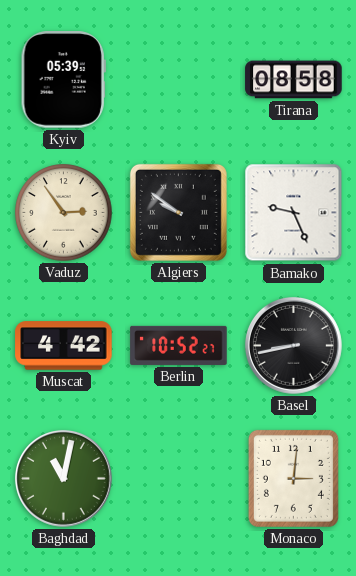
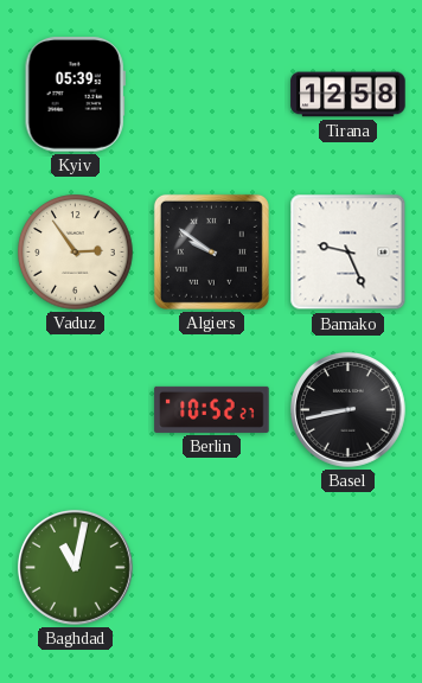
Tirana: 08:58 -> 12:58
Muscat: 4:42 -> none
Monaco: 3:01 -> none
